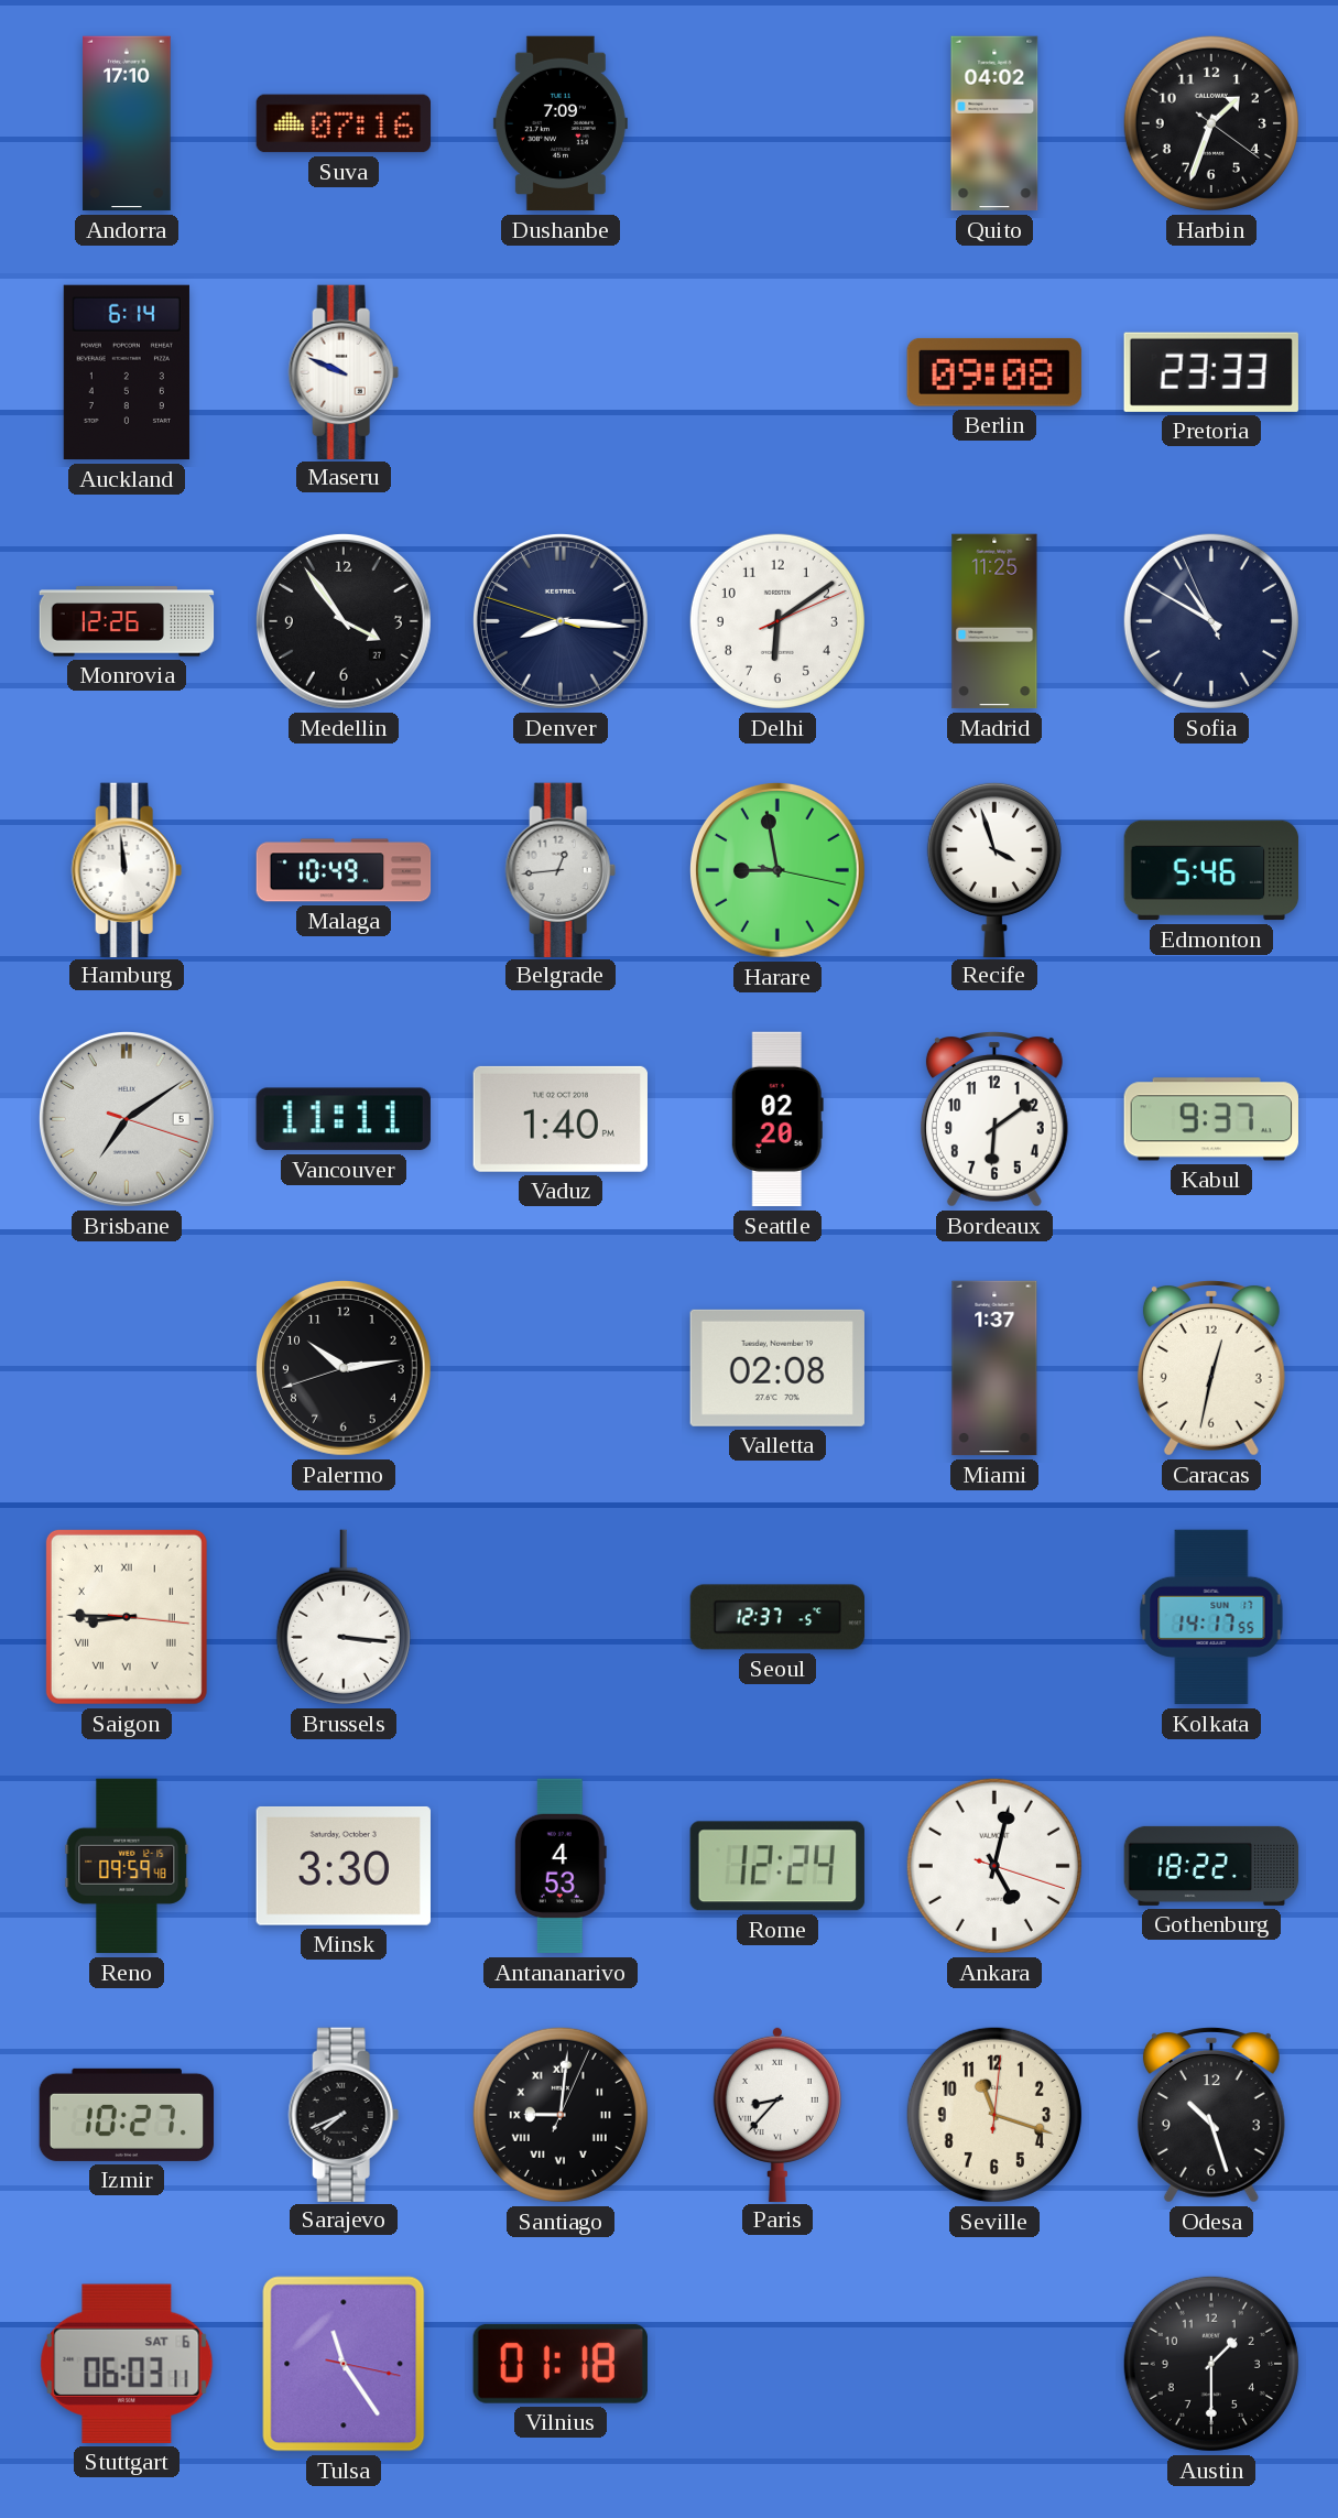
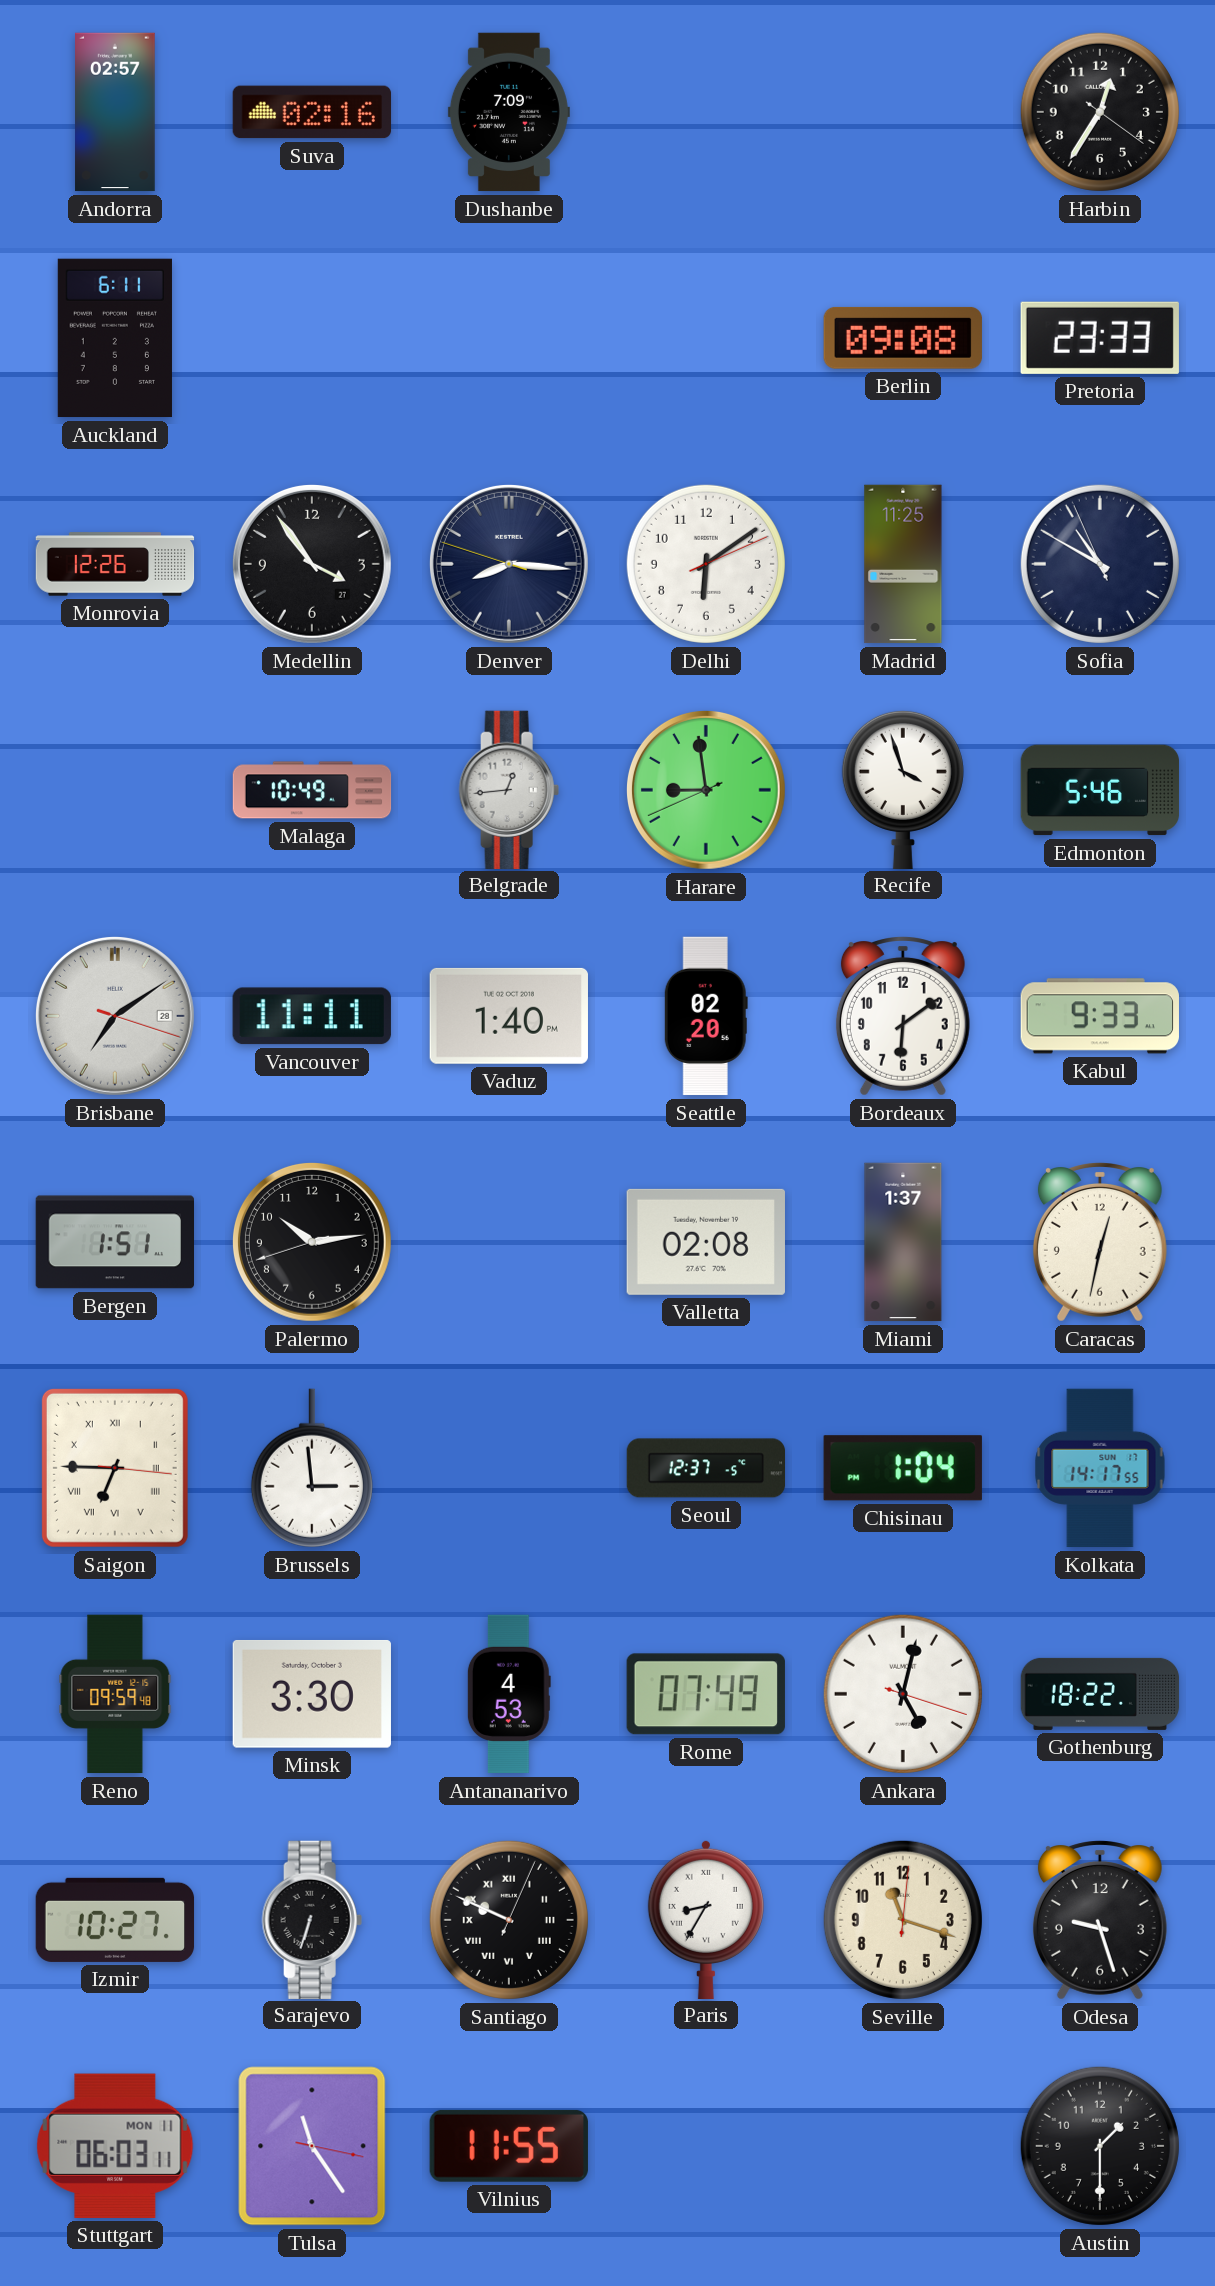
Andorra: 17:10 -> 02:57
Suva: 07:16 -> 02:16
Quito: 04:02 -> none
Harbin: 1:33 -> 12:35
Auckland: 6:14 -> 6:11
Maseru: 9:49 -> none
Hamburg: 11:59 -> none
Harare: 8:58:17 -> 8:58:41
Brisbane date: 5 -> 28
Kabul: 9:37 -> 9:33
Bergen: none -> 1:51
Saigon: 8:45 -> 6:45
Brussels: 3:16 -> 2:59
Chisinau: none -> 1:04
Rome: 12:24 -> 07:49
Sarajevo: 7:41 -> 6:33
Santiago: 9:01 -> 9:49
Paris: 8:37 -> 8:35
Odesa: 10:27 -> 9:27
Stuttgart date: SAT 6 -> MON 11
Vilnius: 01:18 -> 11:55
